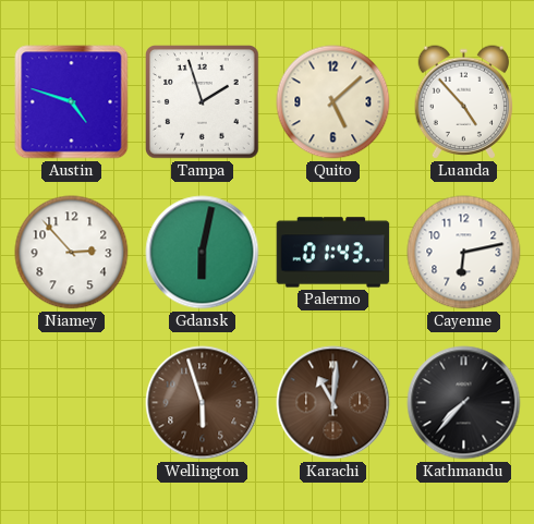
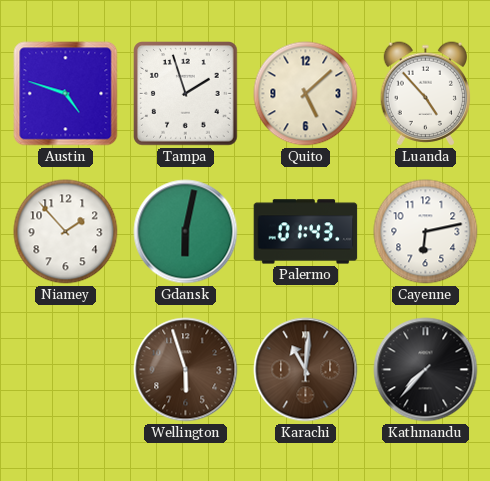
Niamey: 2:53 -> 1:53
